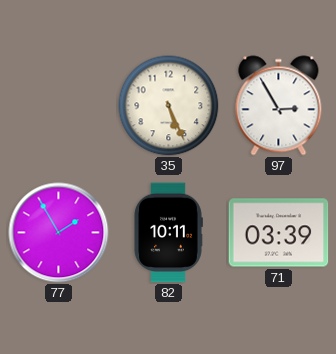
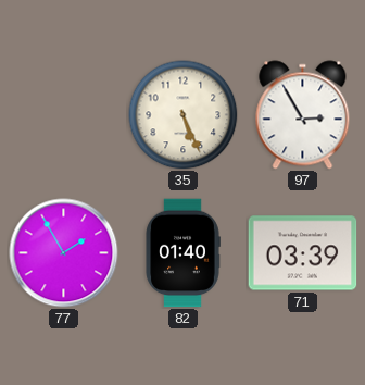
82: 10:11 -> 01:40
